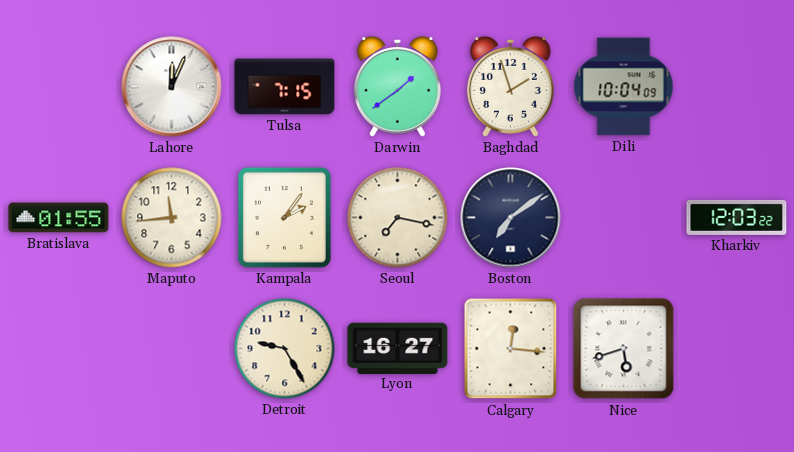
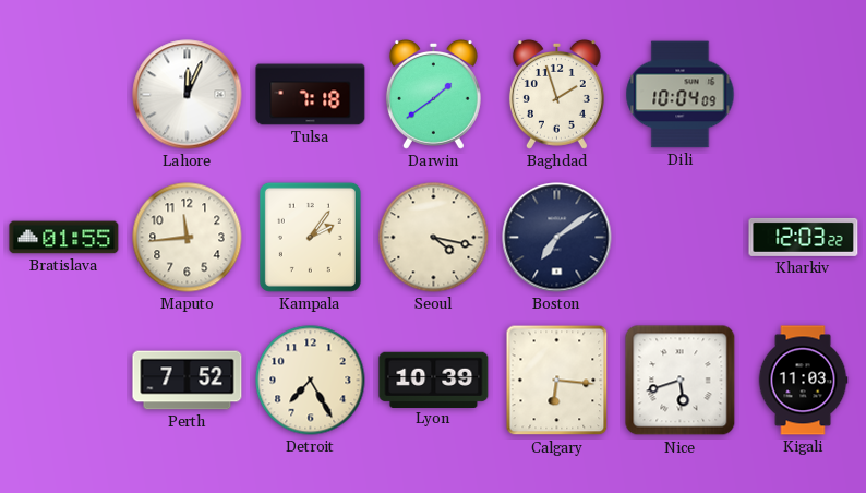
Tulsa: 7:15 -> 7:18
Seoul: 7:17 -> 4:17
Perth: none -> 7:52
Detroit: 9:25 -> 7:25
Lyon: 16:27 -> 10:39
Calgary: 12:16 -> 6:16
Kigali: none -> 11:03
